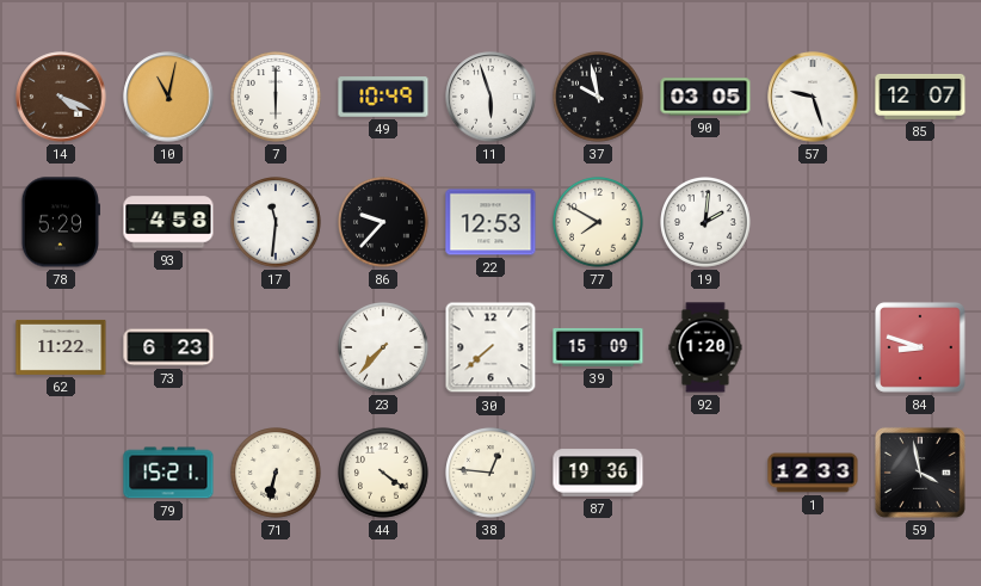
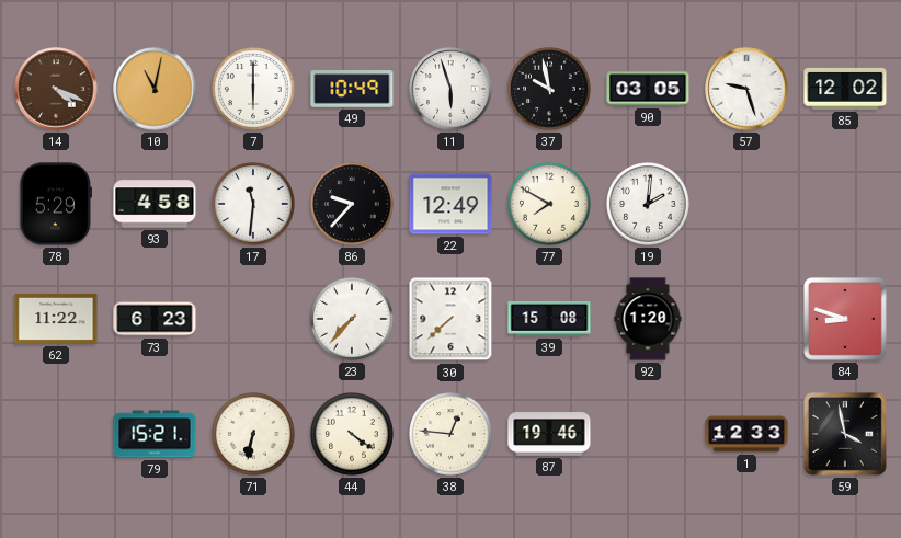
85: 12:07 -> 12:02
22: 12:53 -> 12:49
39: 15:09 -> 15:08
87: 19:36 -> 19:46
